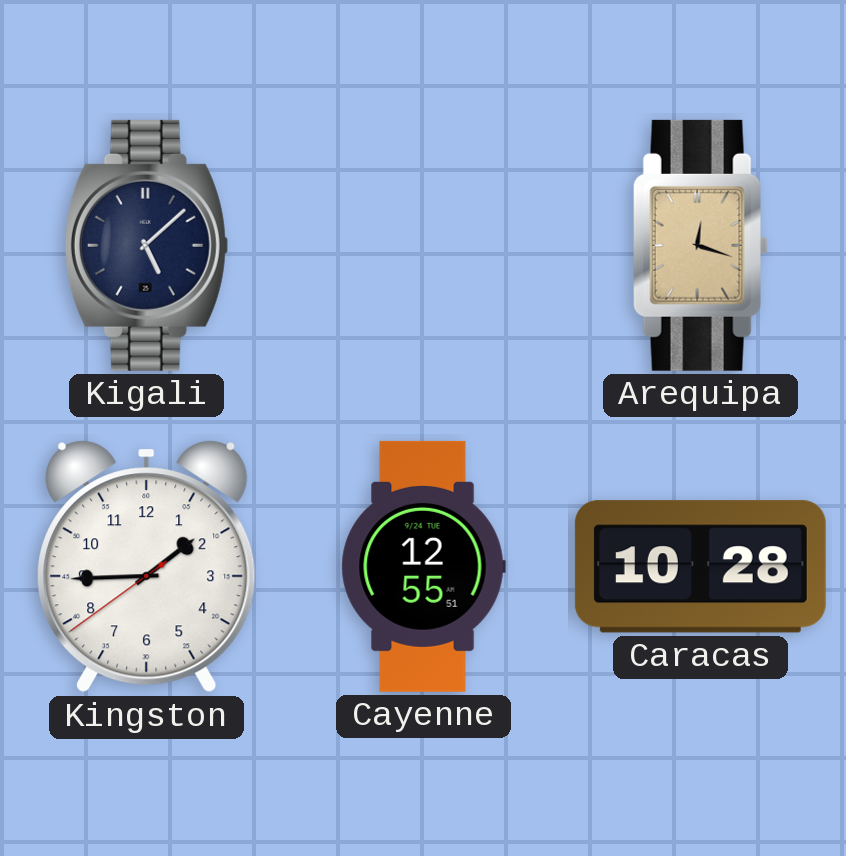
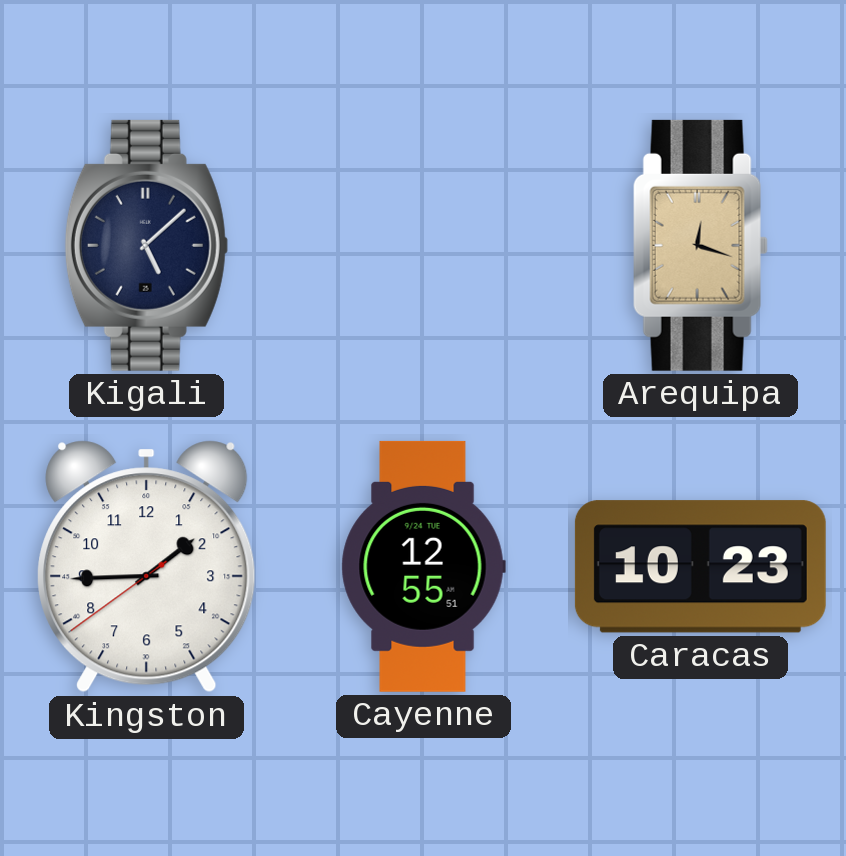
Caracas: 10:28 -> 10:23
